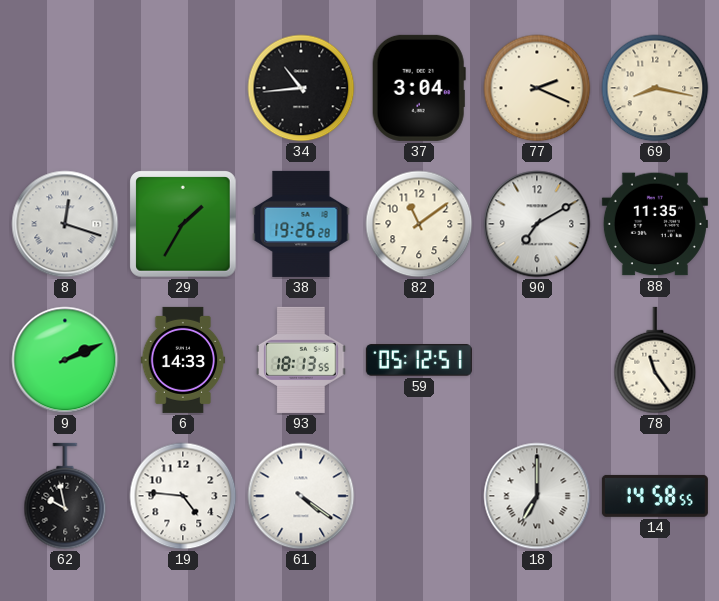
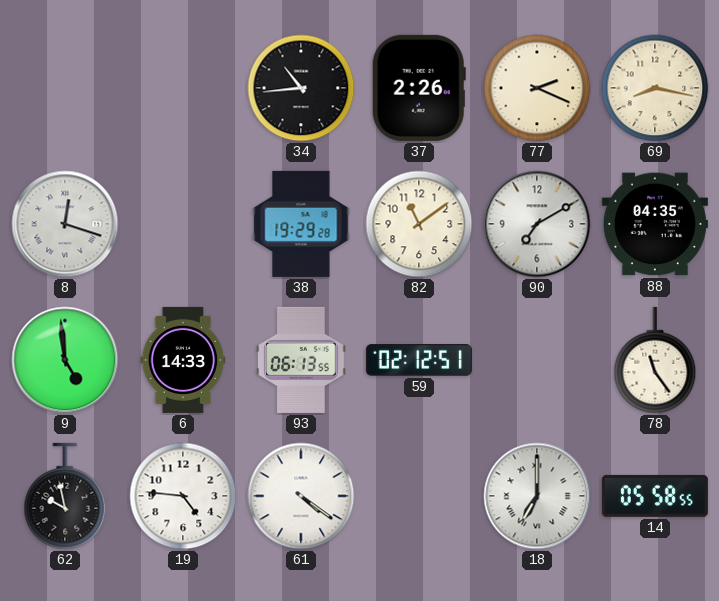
37: 3:04 -> 2:26
29: 1:35 -> none
38: 19:26 -> 19:29
88: 11:35 -> 04:35
9: 2:11 -> 4:59
93: 18:13 -> 06:13
59: 05:12 -> 02:12
14: 14:58 -> 05:58
